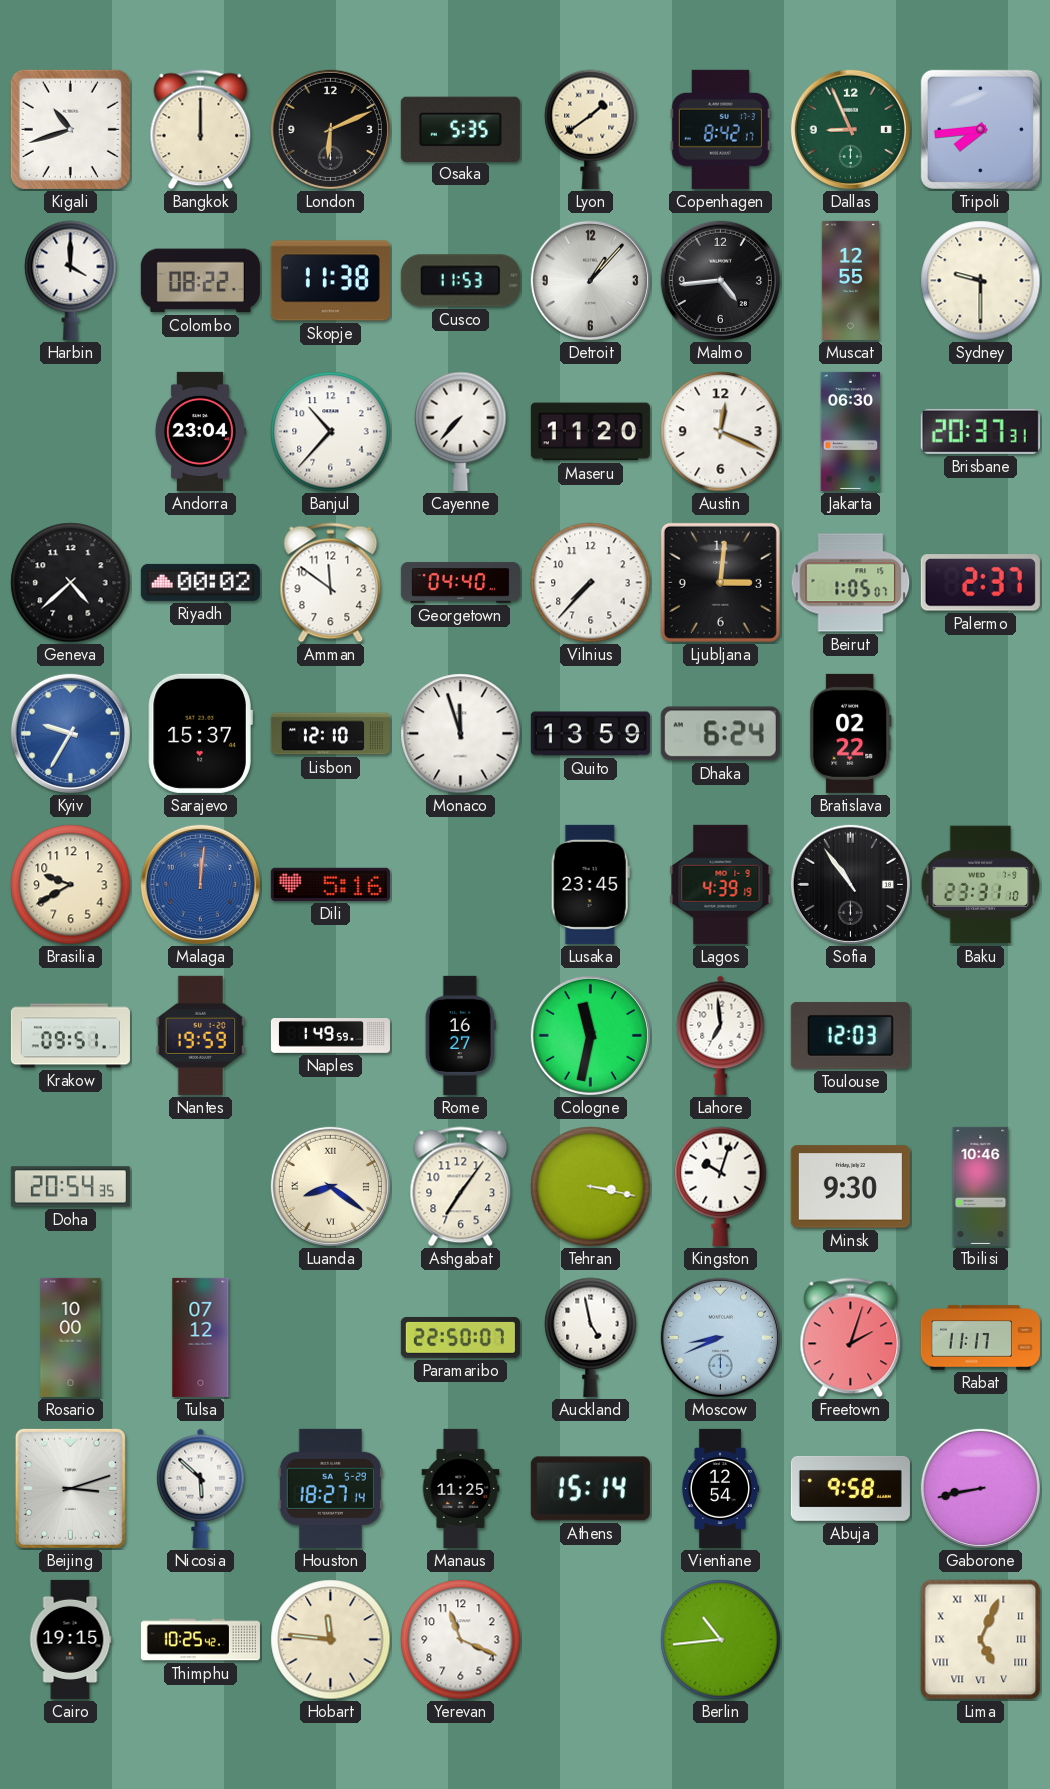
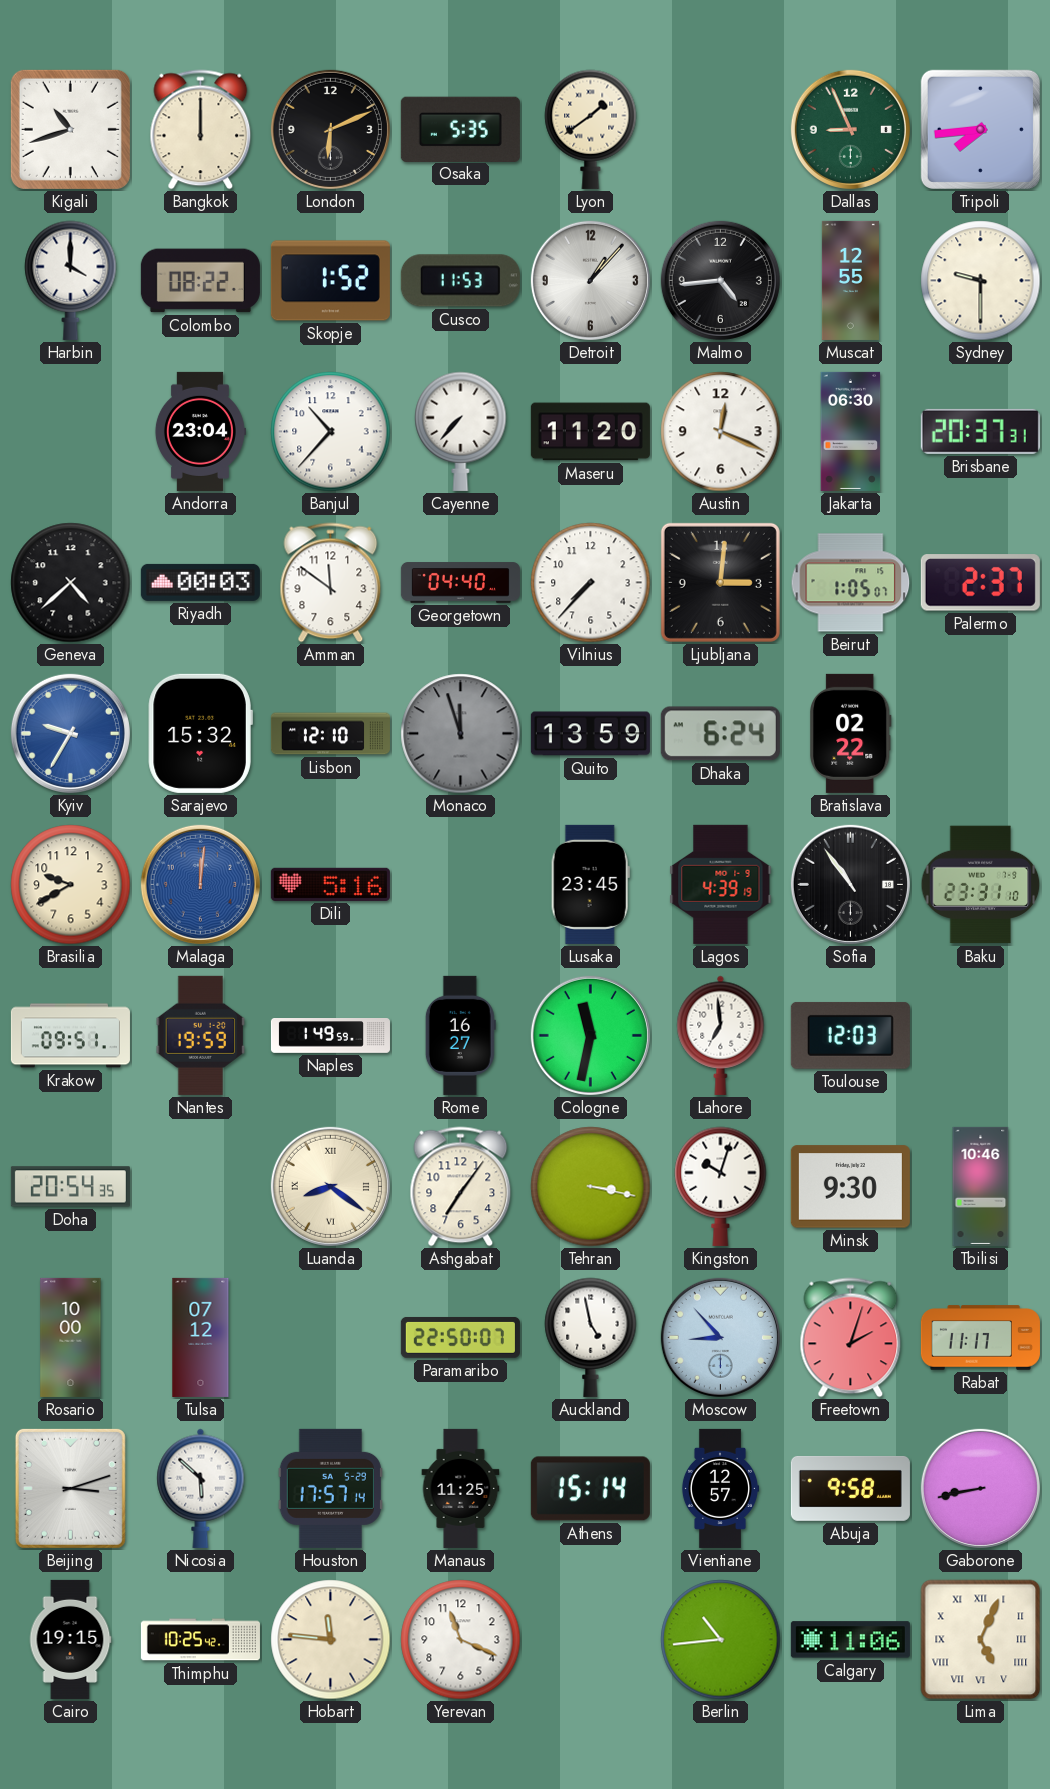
Copenhagen: 8:42 -> none
Skopje: 11:38 -> 1:52
Riyadh: 00:02 -> 00:03
Sarajevo: 15:37 -> 15:32
Monaco dial: white -> grey
Moscow: 8:41 -> 8:53
Houston: 18:27 -> 17:57
Vientiane: 12:54 -> 12:57
Calgary: none -> 11:06
